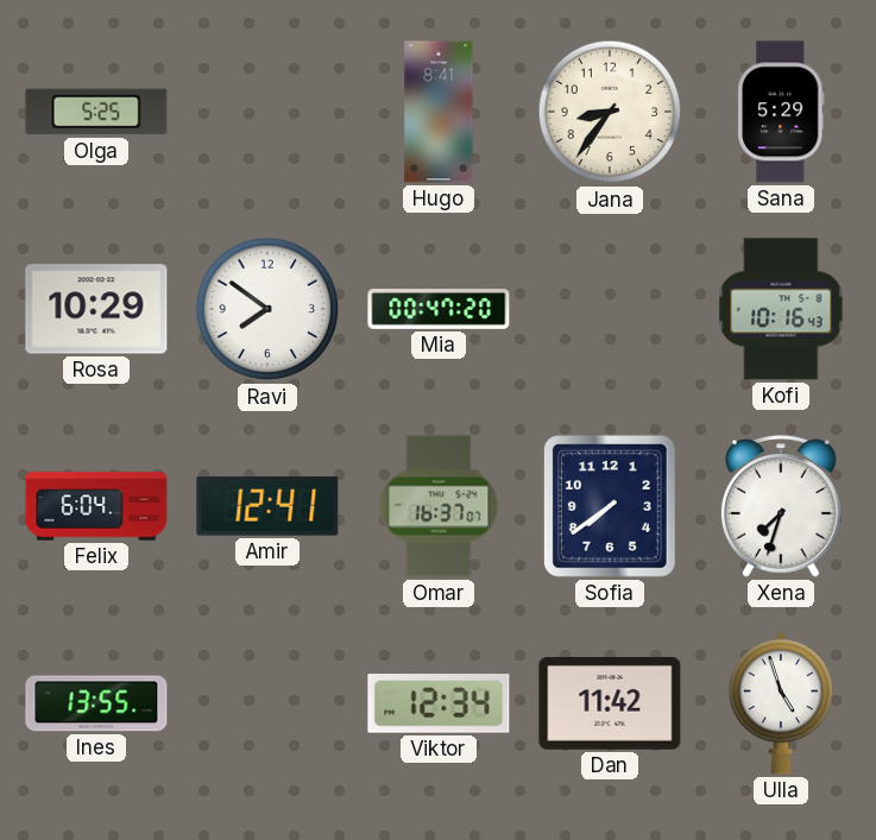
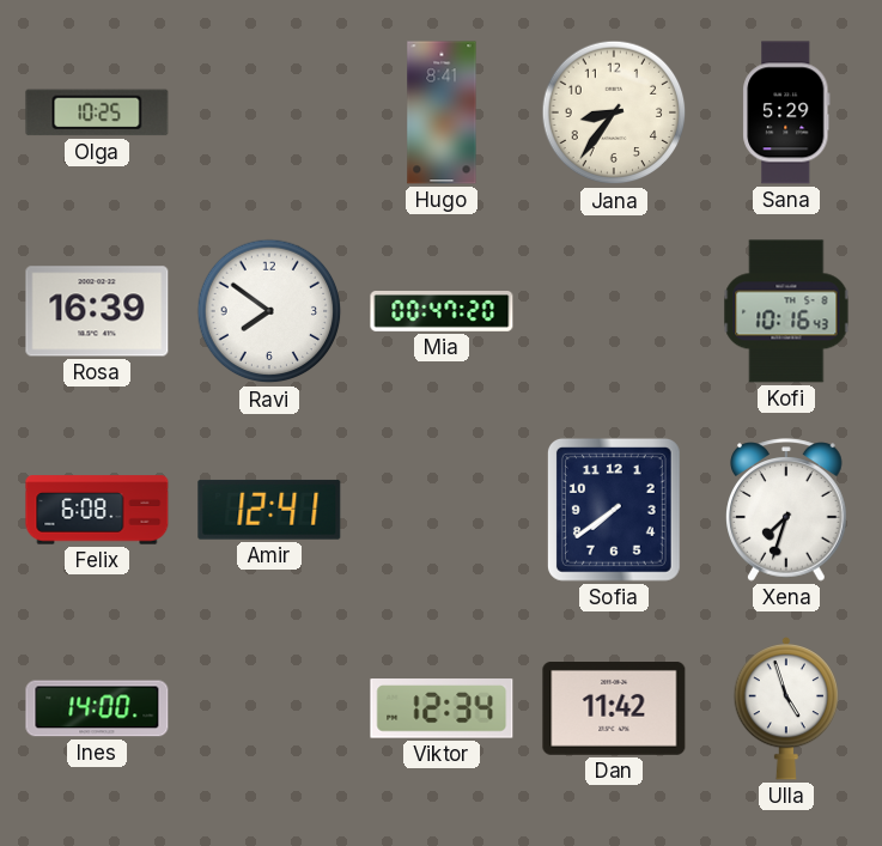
Olga: 5:25 -> 10:25
Rosa: 10:29 -> 16:39
Felix: 6:04 -> 6:08
Omar: 16:37 -> none
Ines: 13:55 -> 14:00
